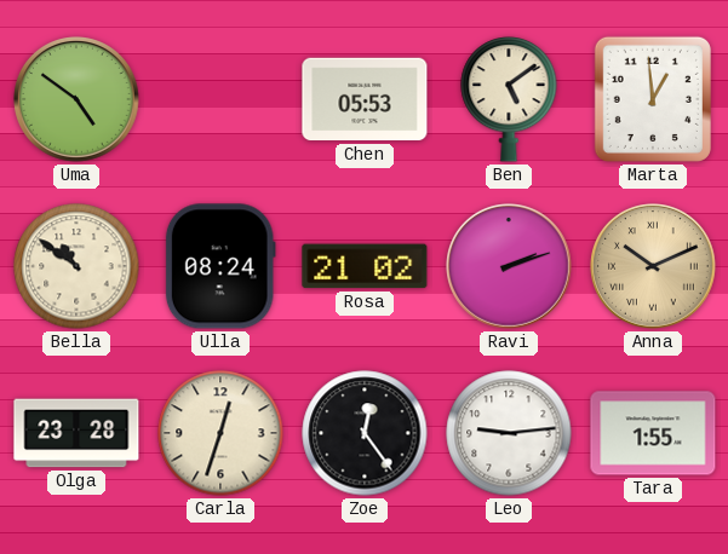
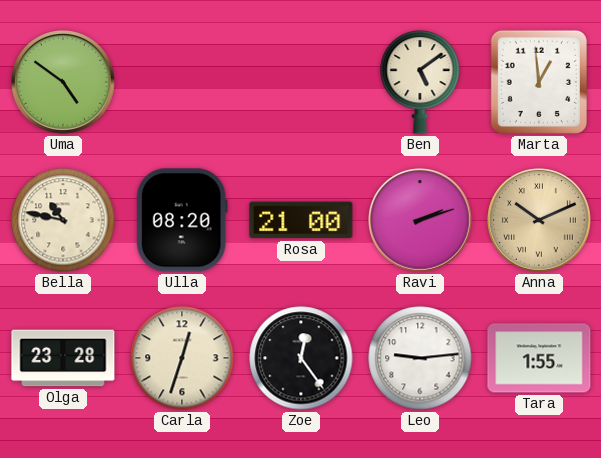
Chen: 05:53 -> none
Bella: 10:51 -> 10:47
Ulla: 08:24 -> 08:20
Rosa: 21:02 -> 21:00
